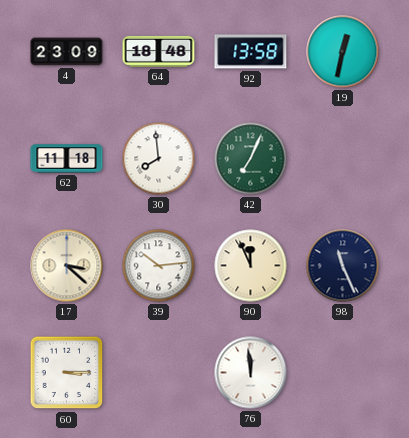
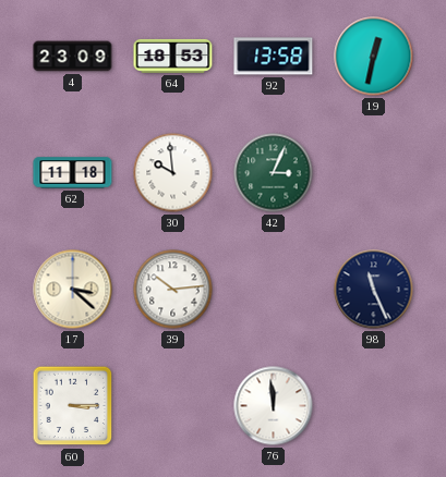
64: 18:48 -> 18:53
30: 7:59 -> 9:59
42: 7:04 -> 3:04
90: 11:56 -> none
